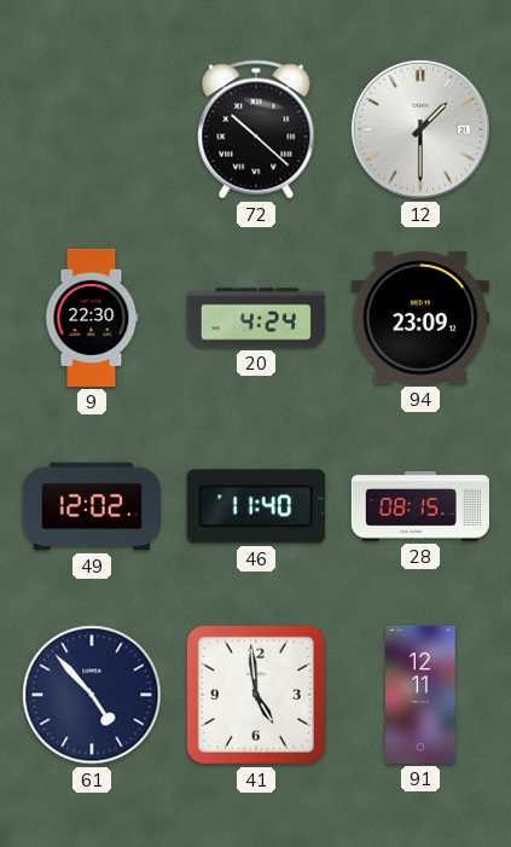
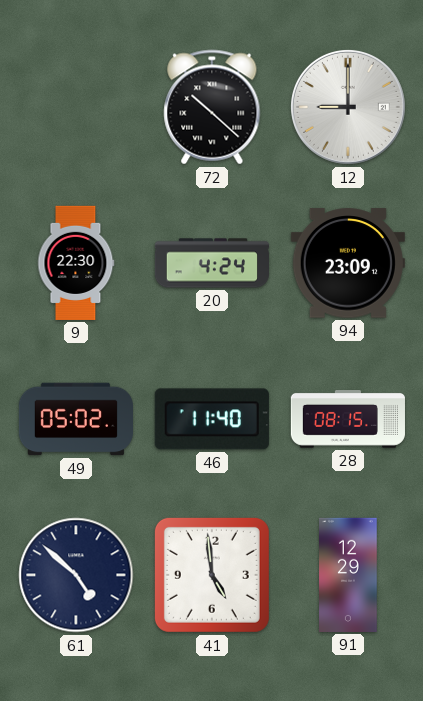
12: 1:30 -> 9:00
49: 12:02 -> 05:02
61: 4:53 -> 4:52
91: 12:11 -> 12:29
